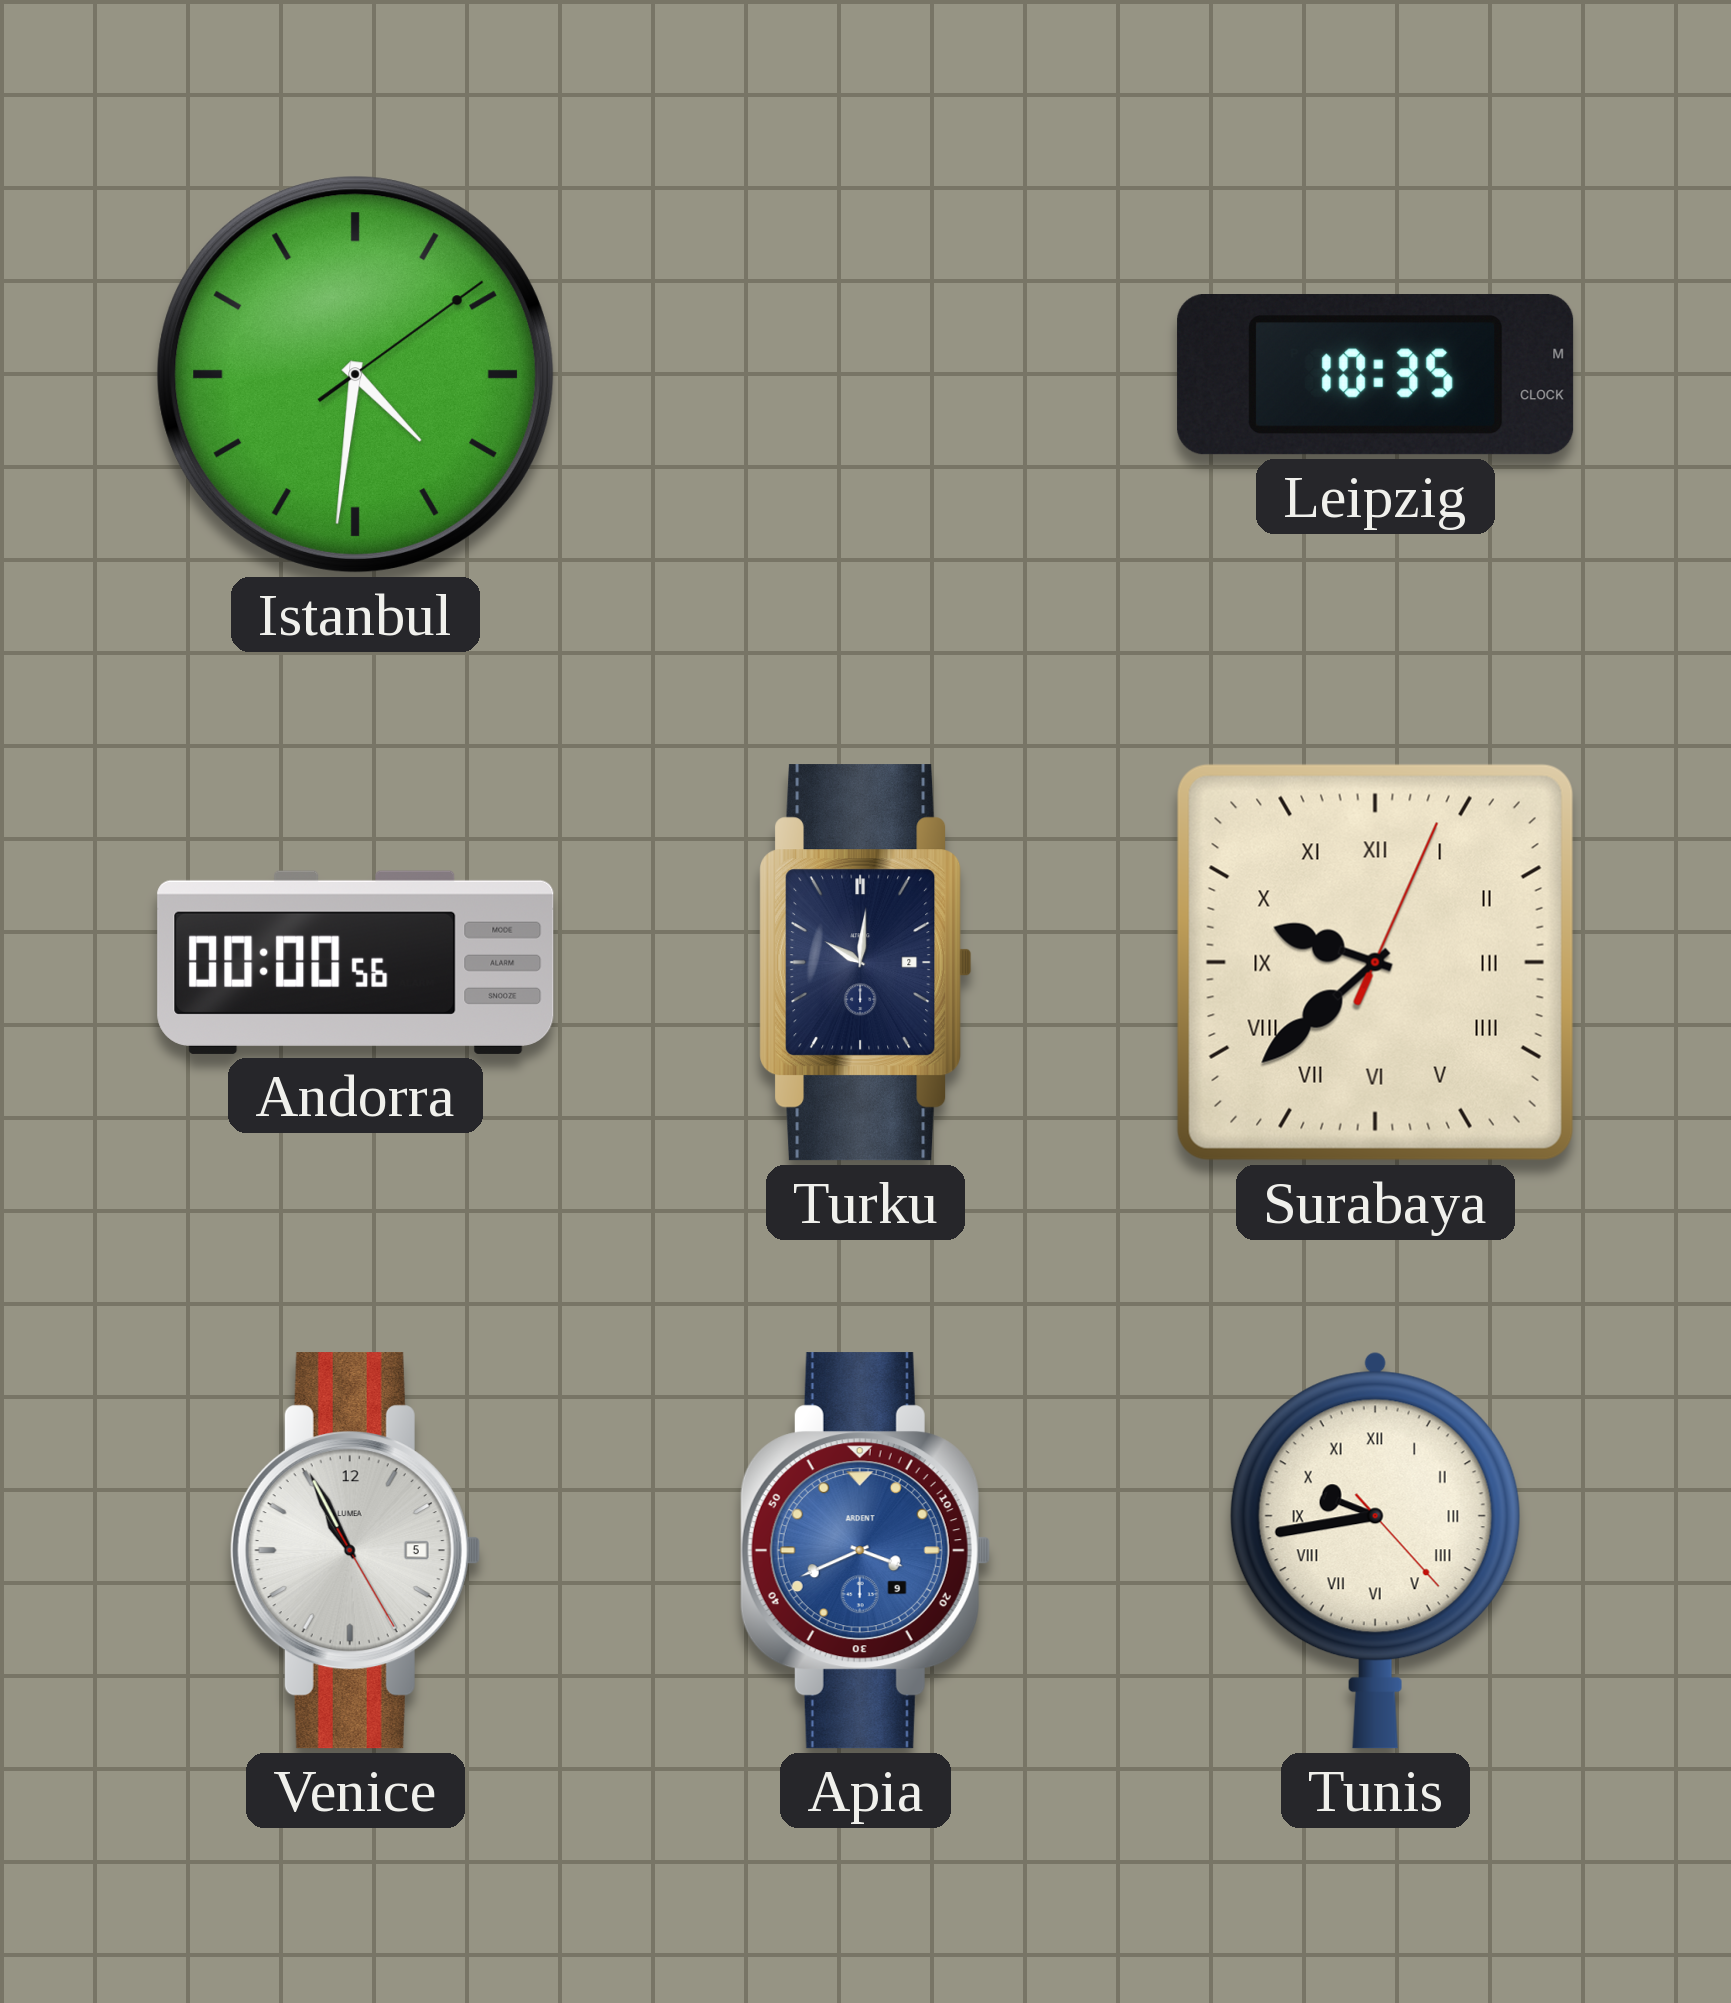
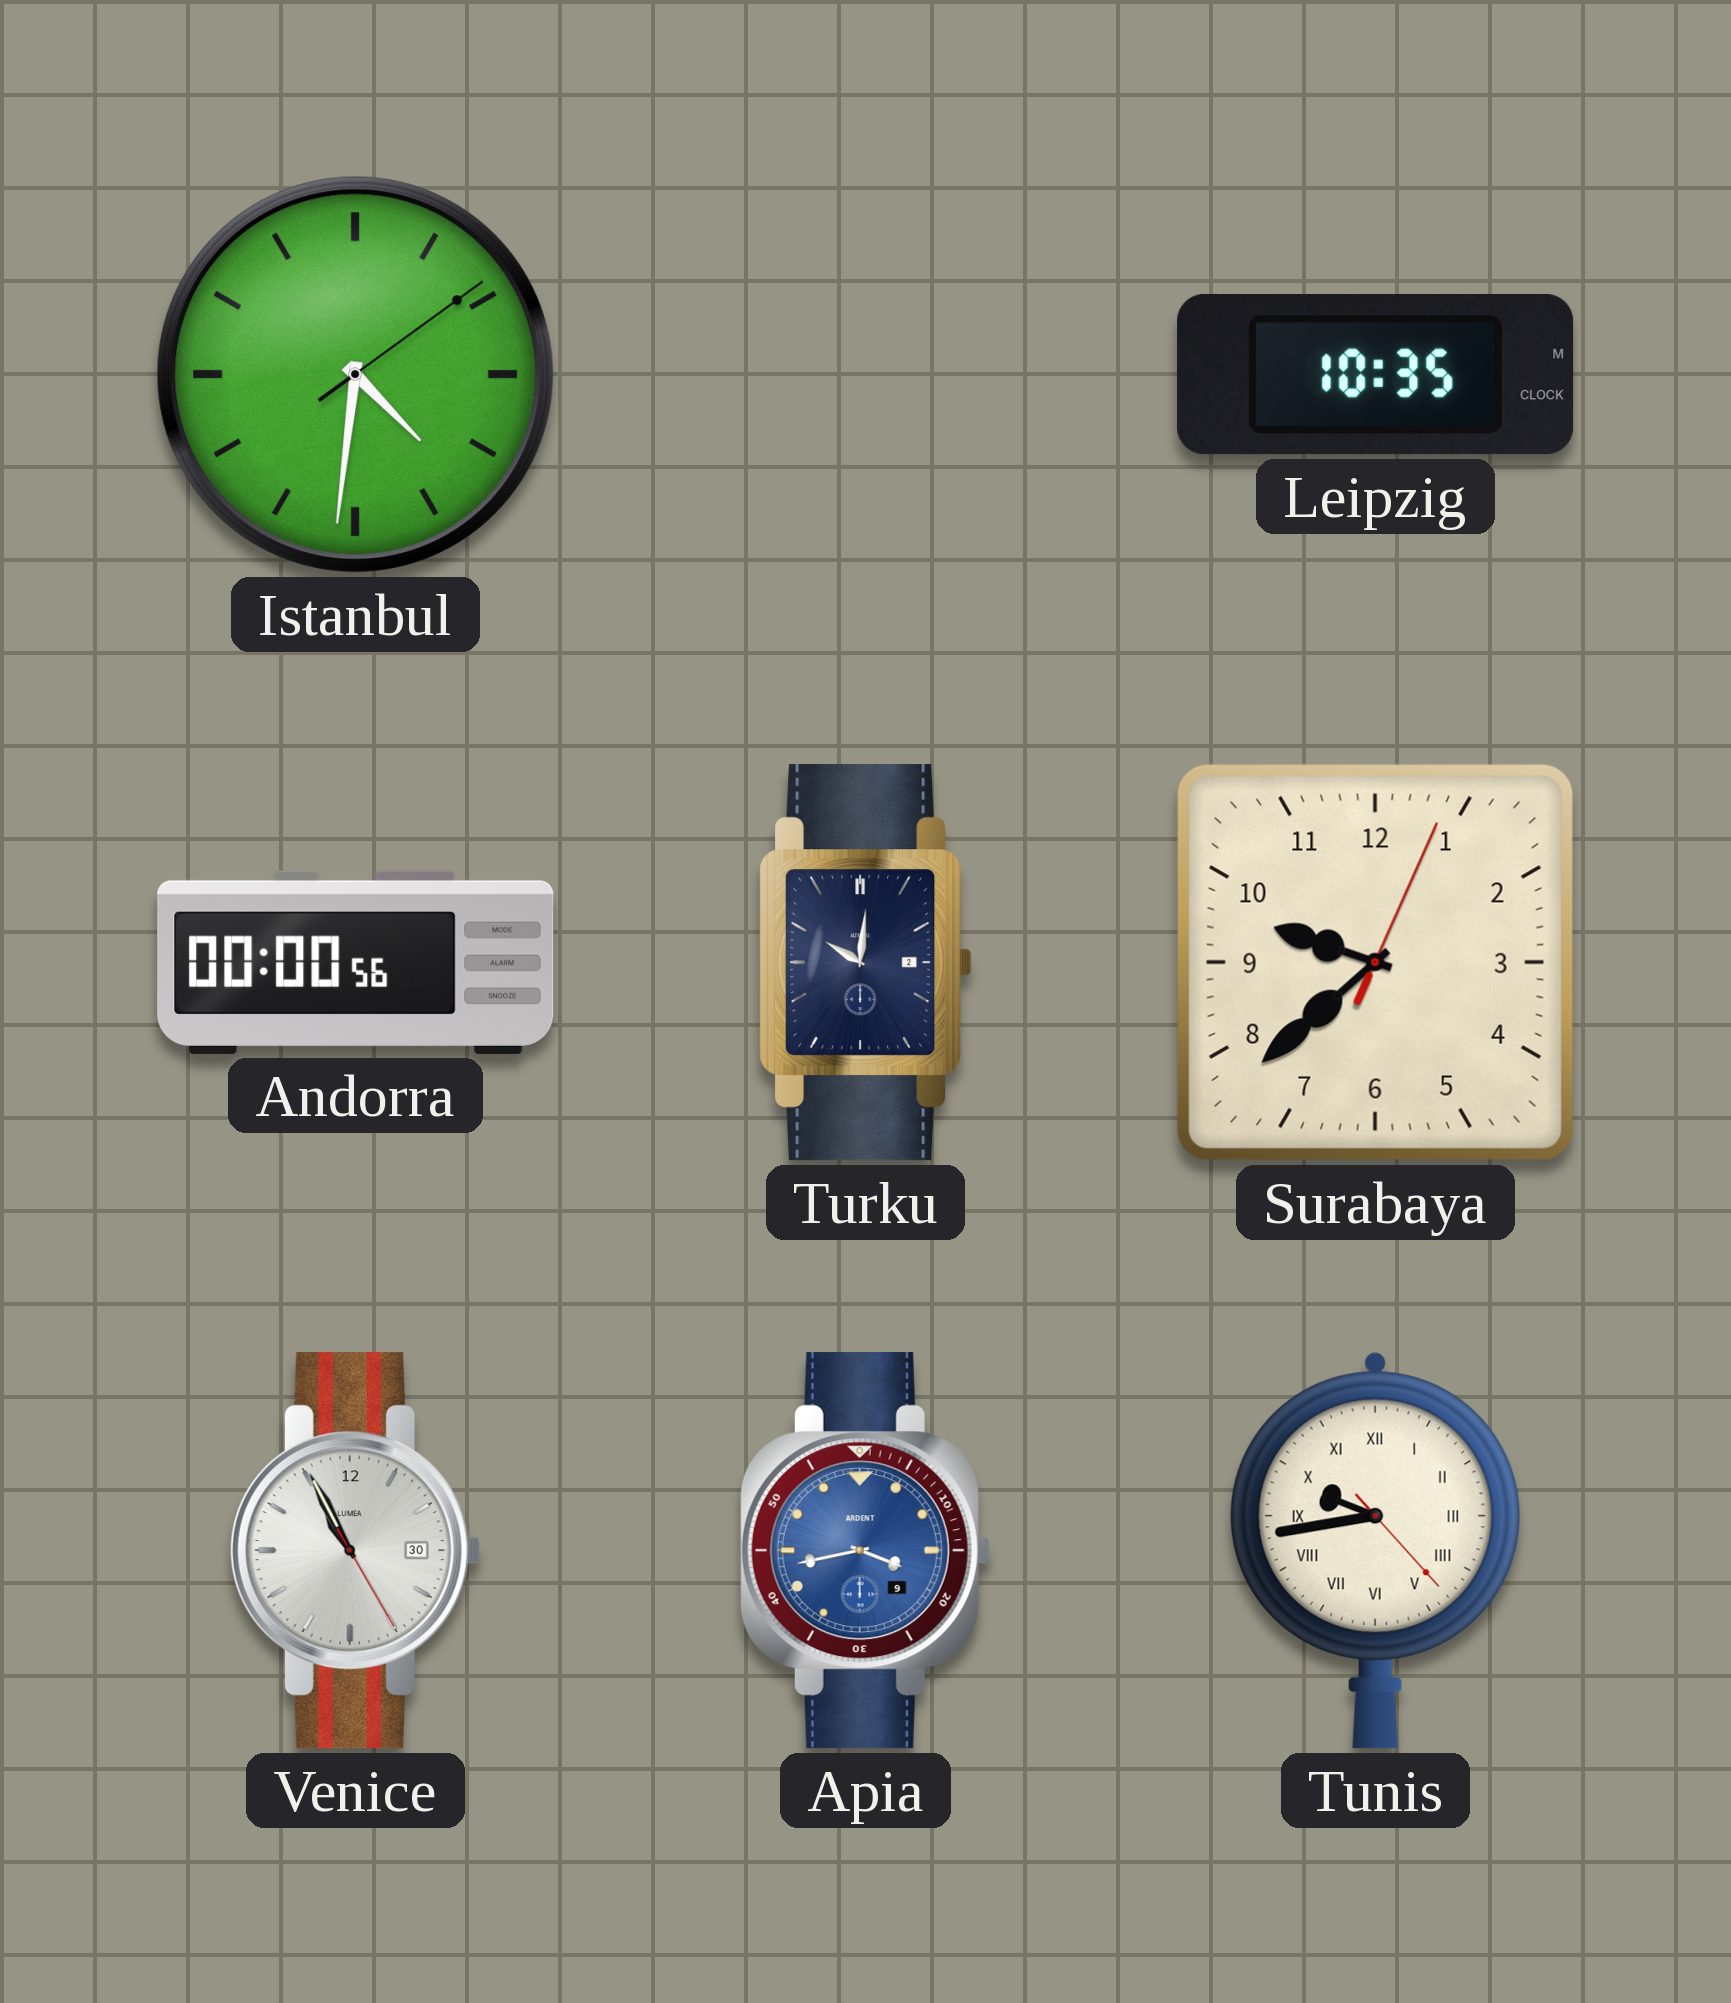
Surabaya numerals: Roman -> Arabic
Venice date: 5 -> 30
Apia: 3:41 -> 3:43
